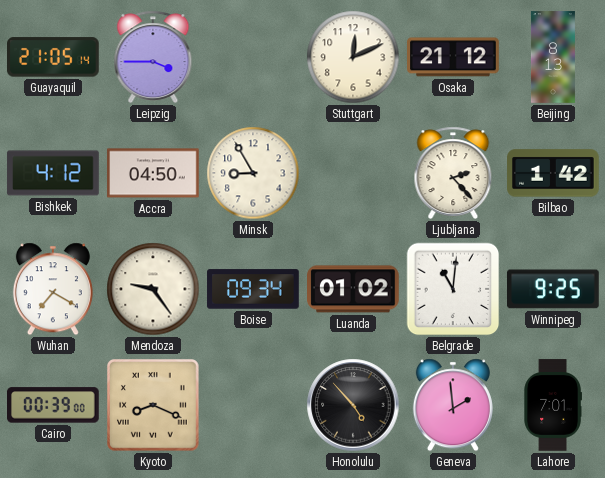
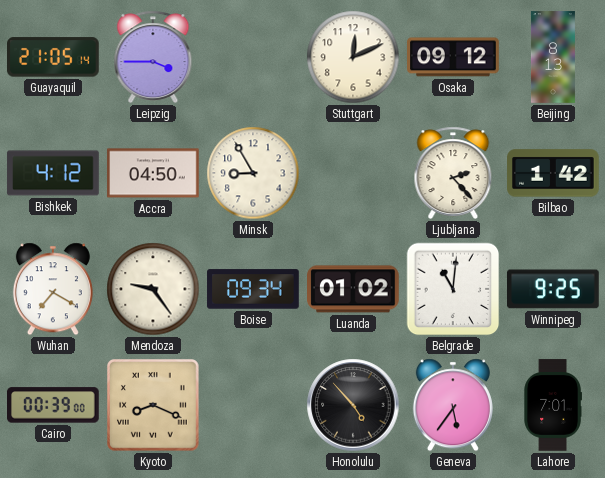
Osaka: 21:12 -> 09:12
Geneva: 1:59 -> 5:36
